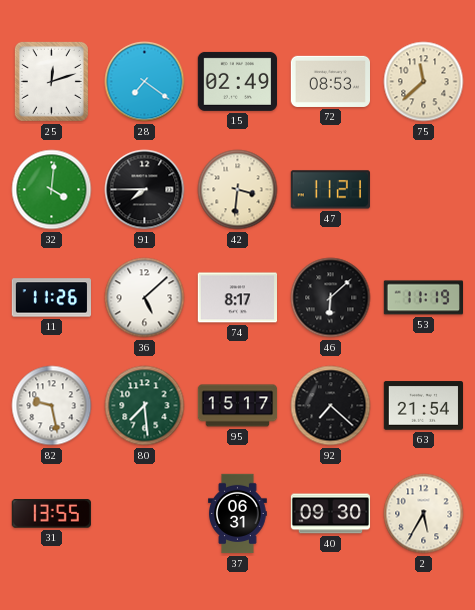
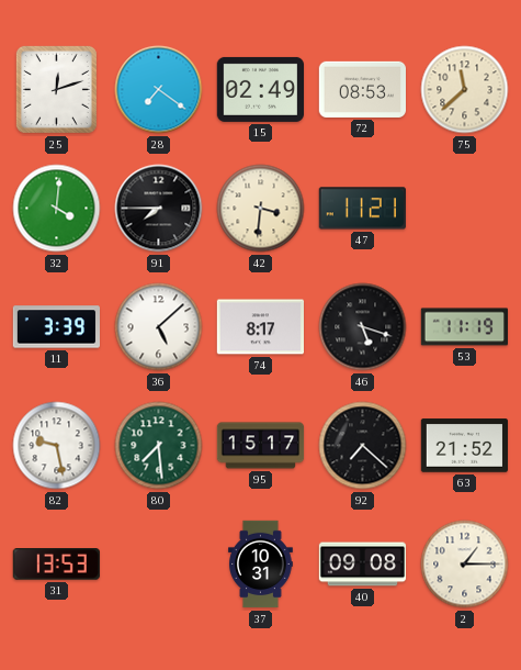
11: 11:26 -> 3:39
46: 6:08 -> 5:18
63: 21:54 -> 21:52
31: 13:55 -> 13:53
37: 06:31 -> 10:31
40: 09:30 -> 09:08
2: 5:35 -> 1:15
